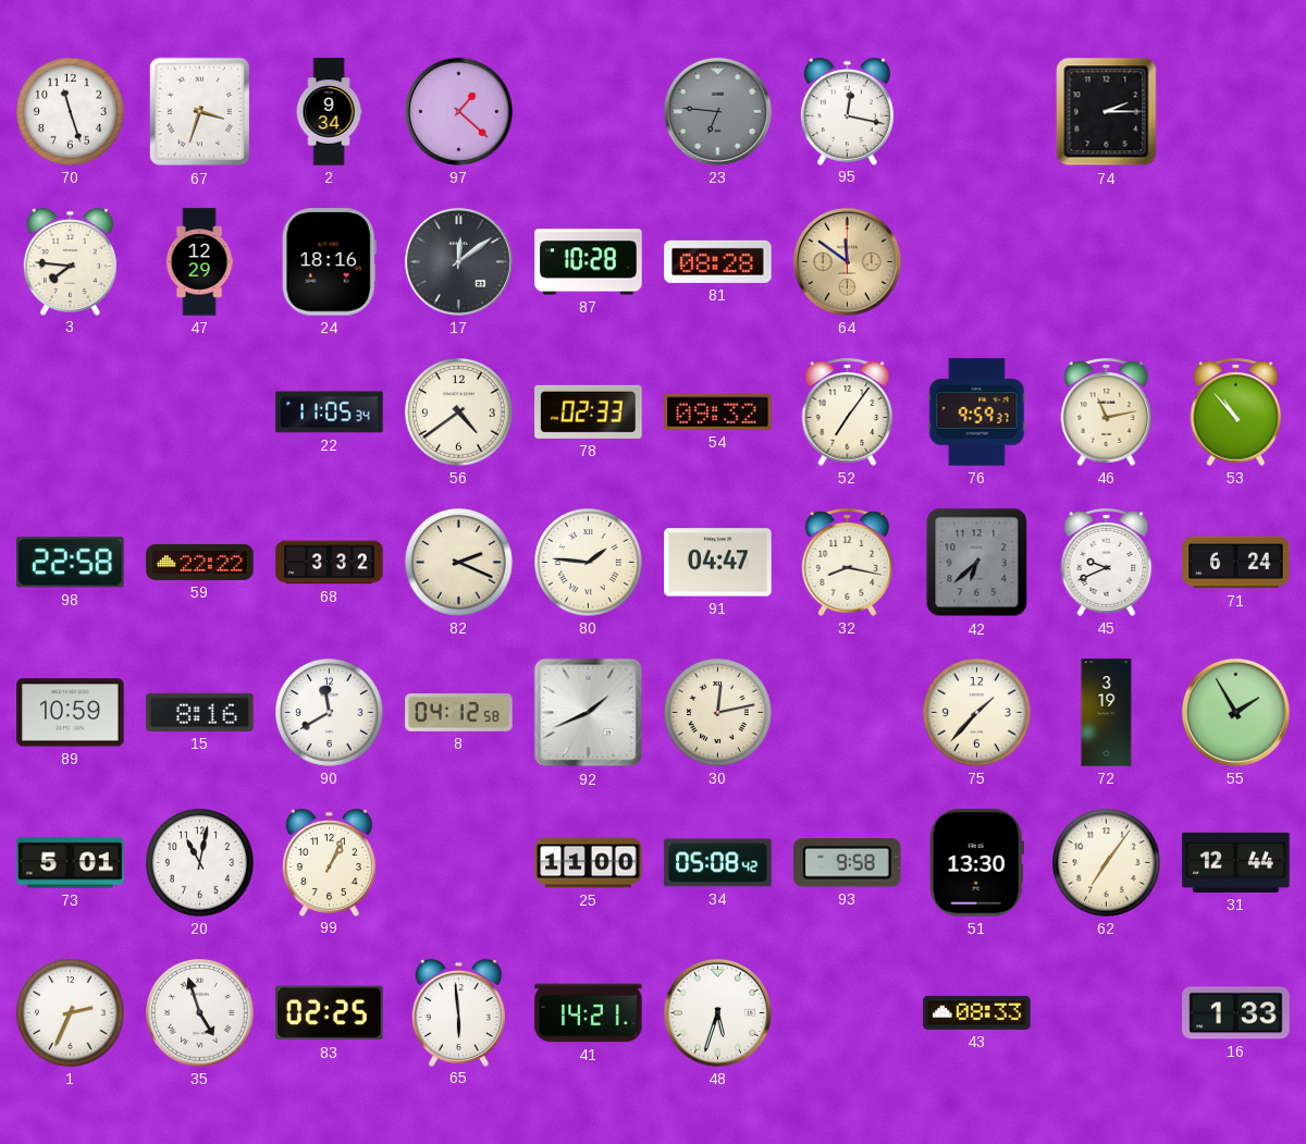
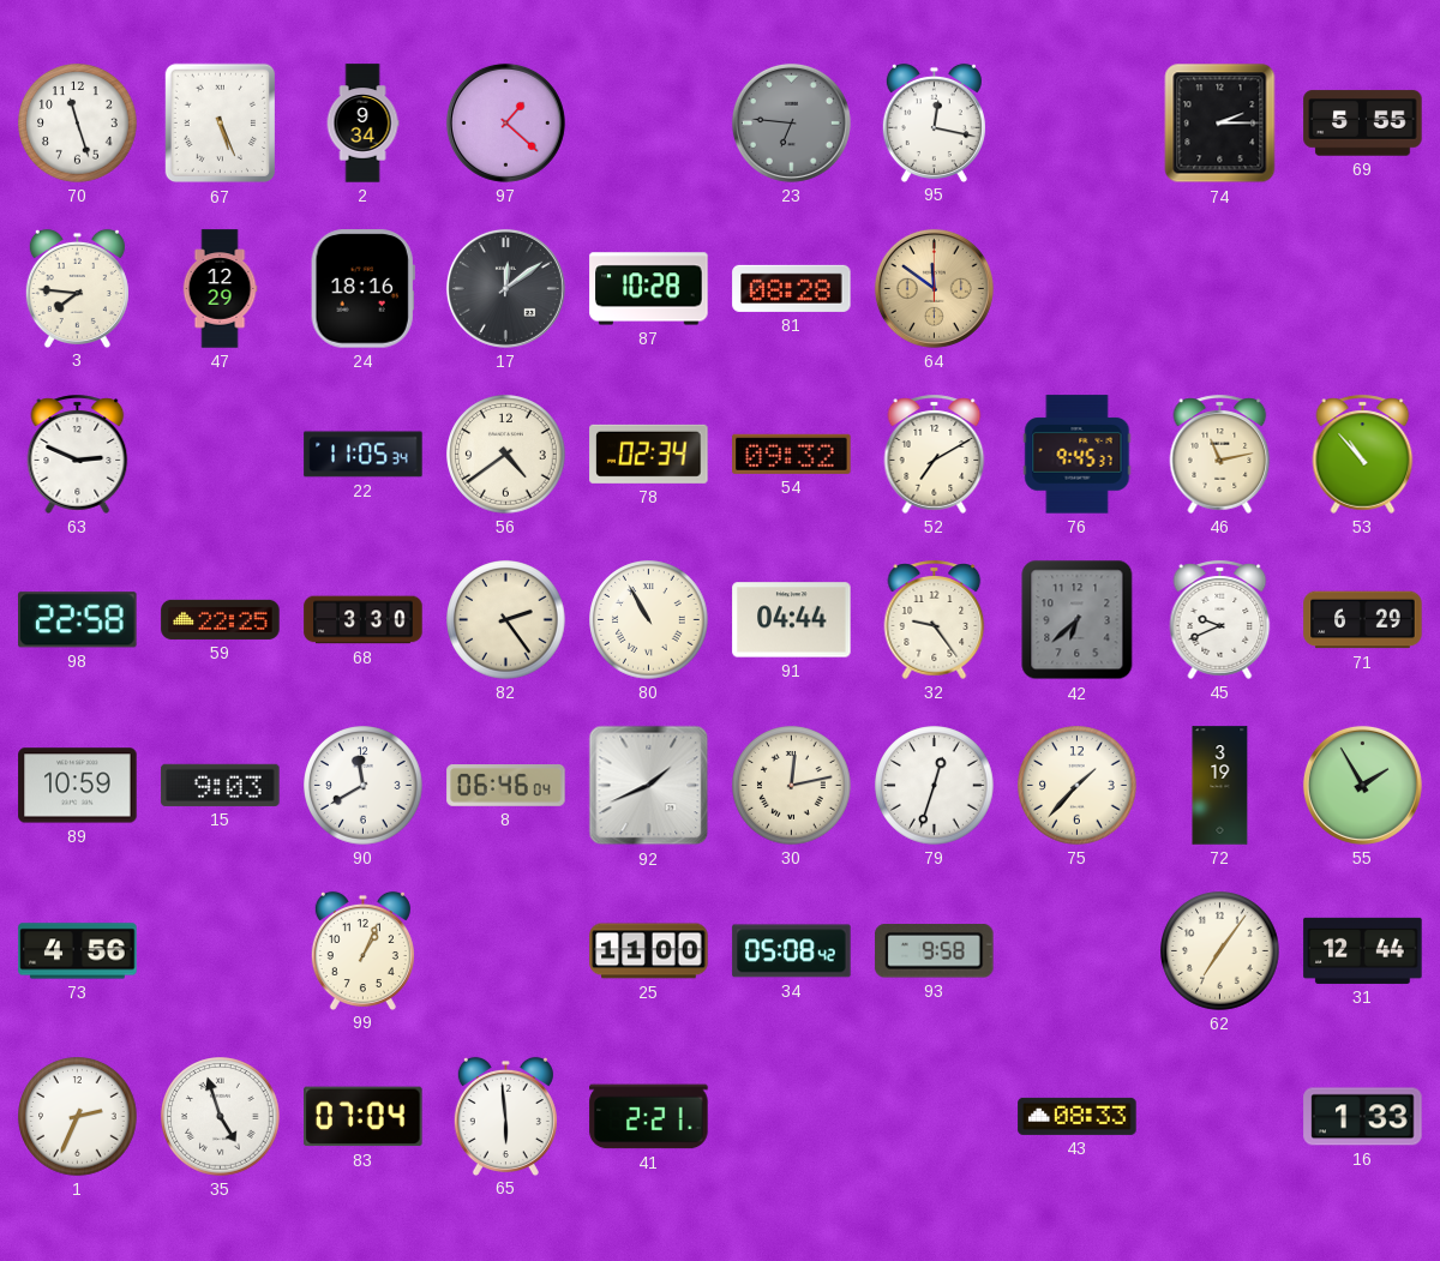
67: 3:33 -> 5:26
69: none -> 5:55
63: none -> 2:49
78: 02:33 -> 02:34
52: 7:06 -> 7:10
76: 9:59 -> 9:45
59: 22:22 -> 22:25
68: 3:32 -> 3:30
82: 2:19 -> 2:24
80: 1:46 -> 10:55
91: 04:47 -> 04:44
32: 8:17 -> 9:24
71: 6:24 -> 6:29
15: 8:16 -> 9:03
8: 04:12 -> 06:46
79: none -> 12:33
73: 5:01 -> 4:56
20: 11:02 -> none
51: 13:30 -> none
83: 02:25 -> 07:04
41: 14:21 -> 2:21
48: 5:33 -> none
